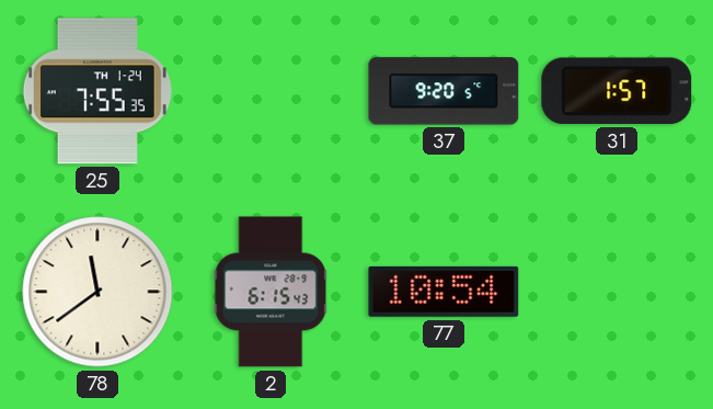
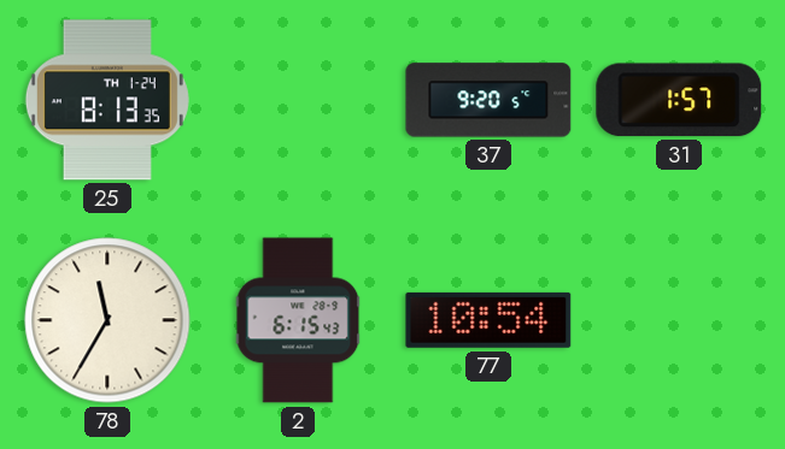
25: 7:55 -> 8:13
78: 11:39 -> 11:35
